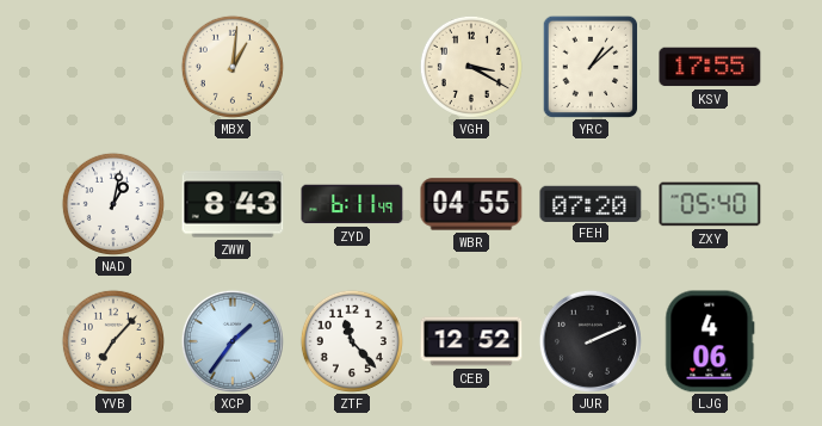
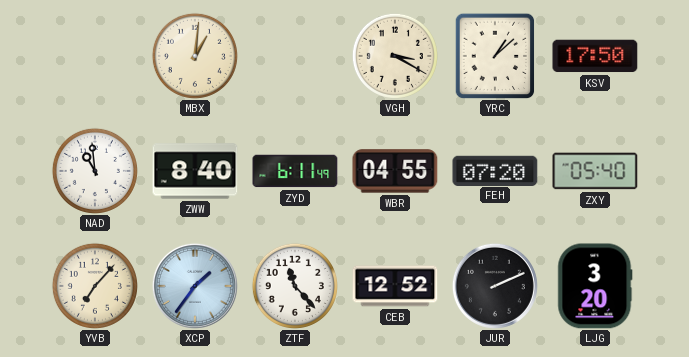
KSV: 17:55 -> 17:50
NAD: 1:02 -> 10:59
ZWW: 8:43 -> 8:40
LJG: 4:06 -> 3:20
